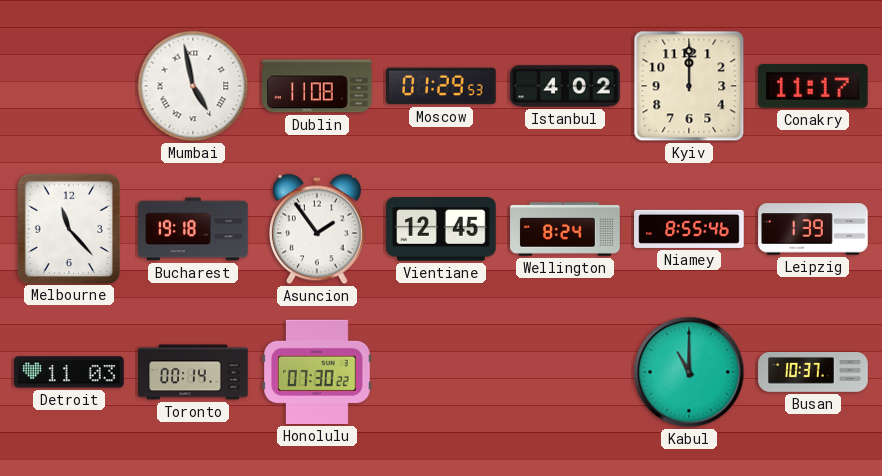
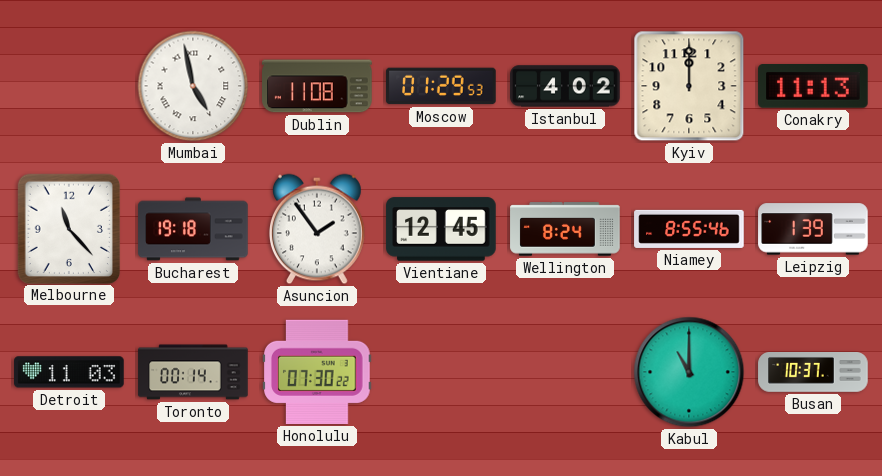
Conakry: 11:17 -> 11:13
